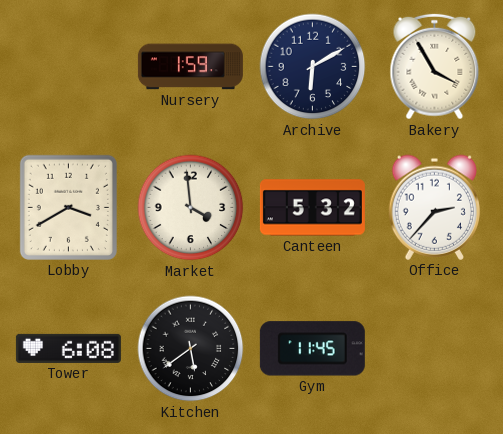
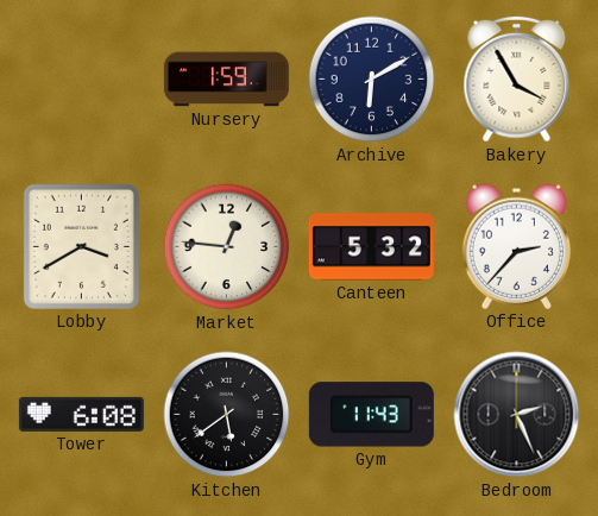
Market: 3:59 -> 12:46
Gym: 11:45 -> 11:43
Bedroom: none -> 2:26
